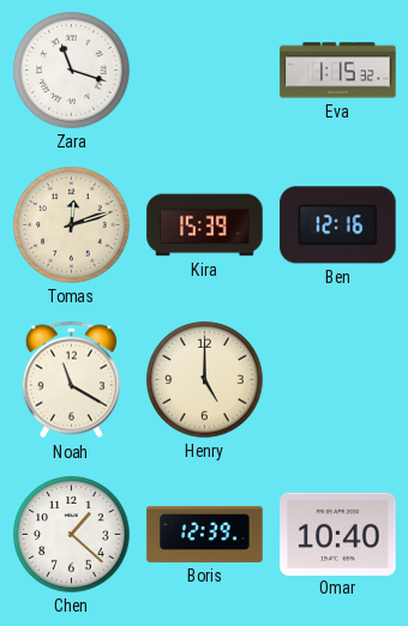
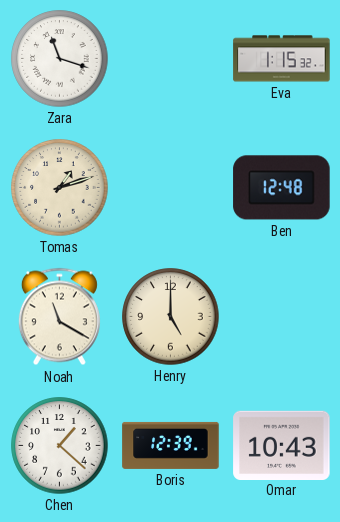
Tomas: 12:12 -> 1:12
Kira: 15:39 -> none
Ben: 12:16 -> 12:48
Omar: 10:40 -> 10:43
